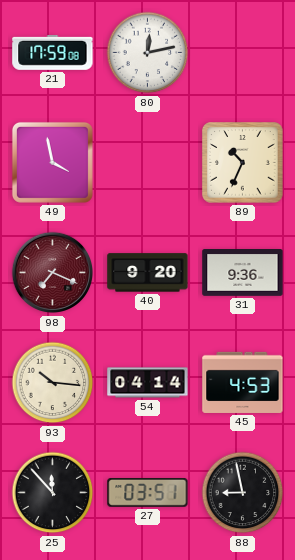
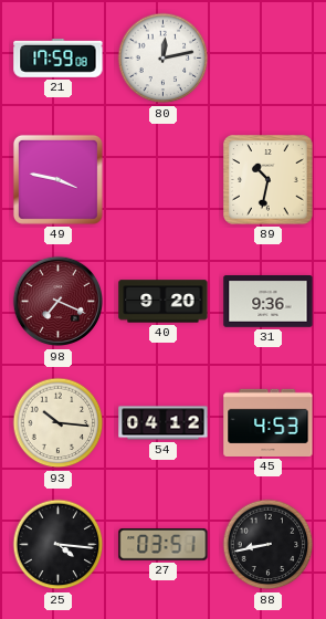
49: 3:58 -> 3:47
89: 10:34 -> 10:32
54: 04:14 -> 04:12
25: 11:53 -> 4:16
88: 8:58 -> 8:43
